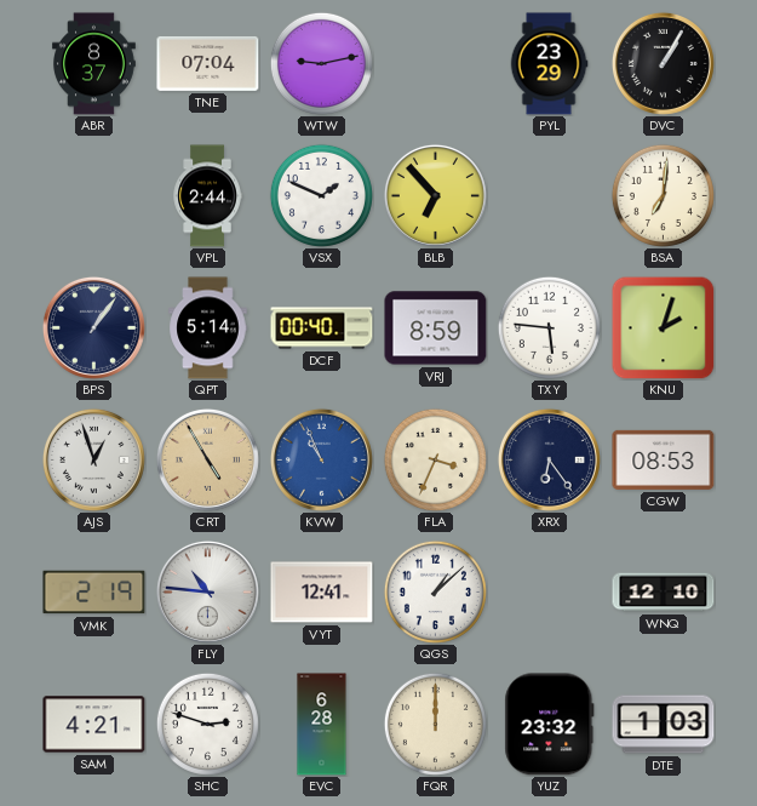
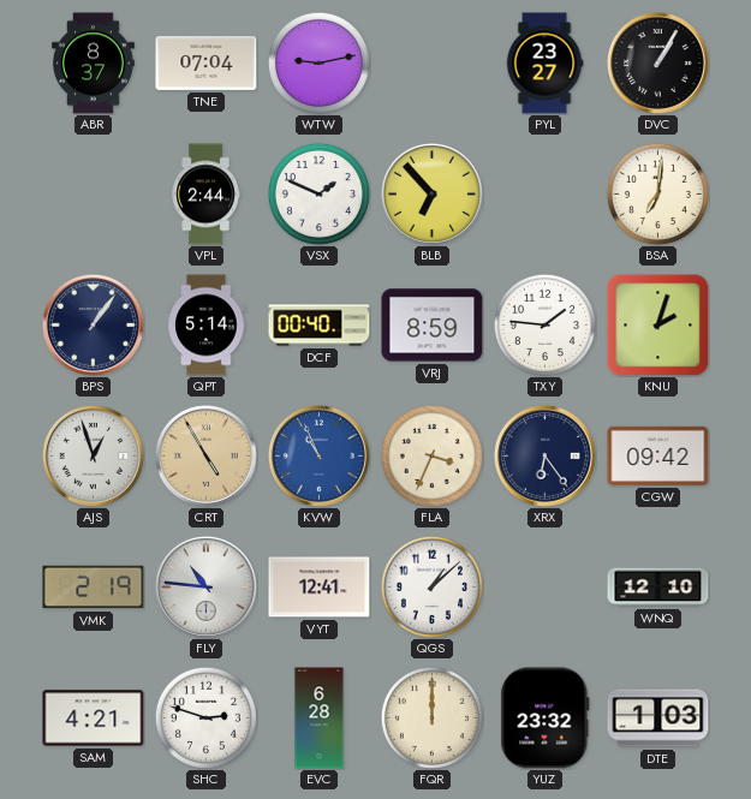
PYL: 23:29 -> 23:27
TXY: 5:46 -> 1:46
CGW: 08:53 -> 09:42
